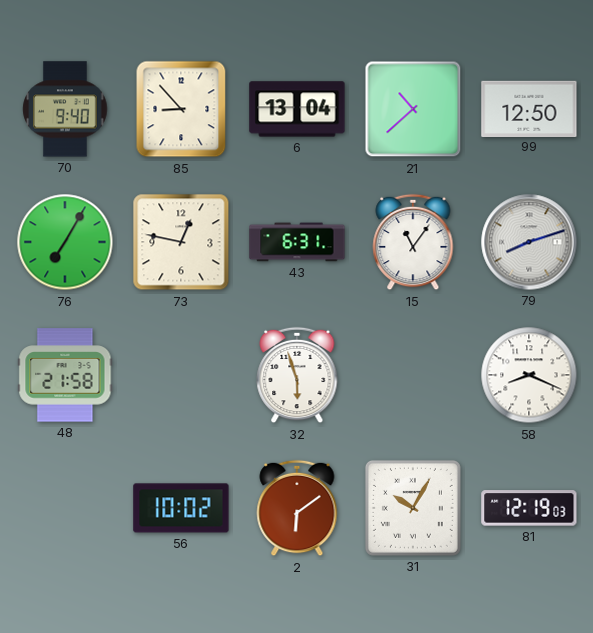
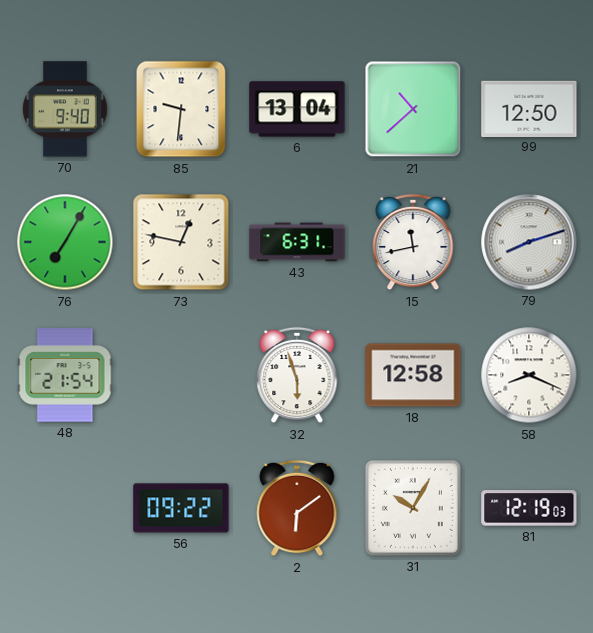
85: 8:53 -> 9:31
15: 11:06 -> 11:43
48: 21:58 -> 21:54
18: none -> 12:58
56: 10:02 -> 09:22
